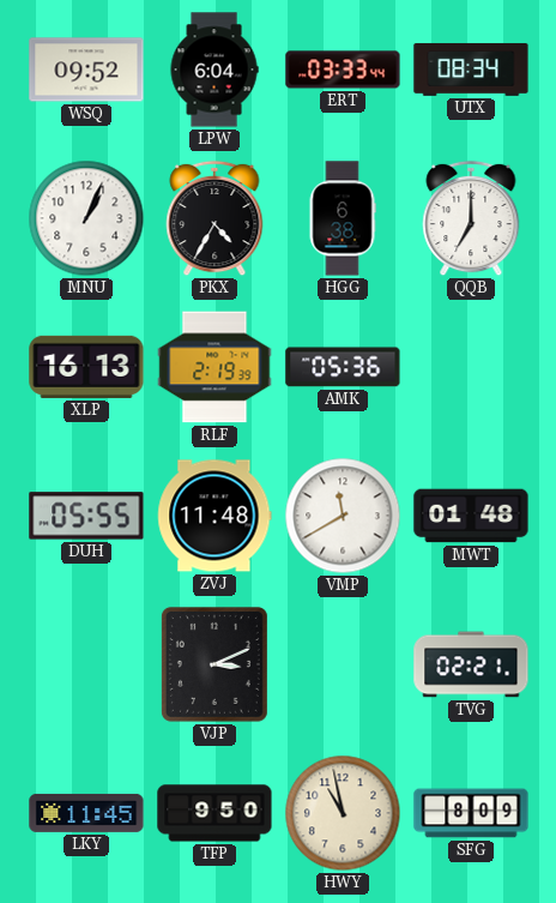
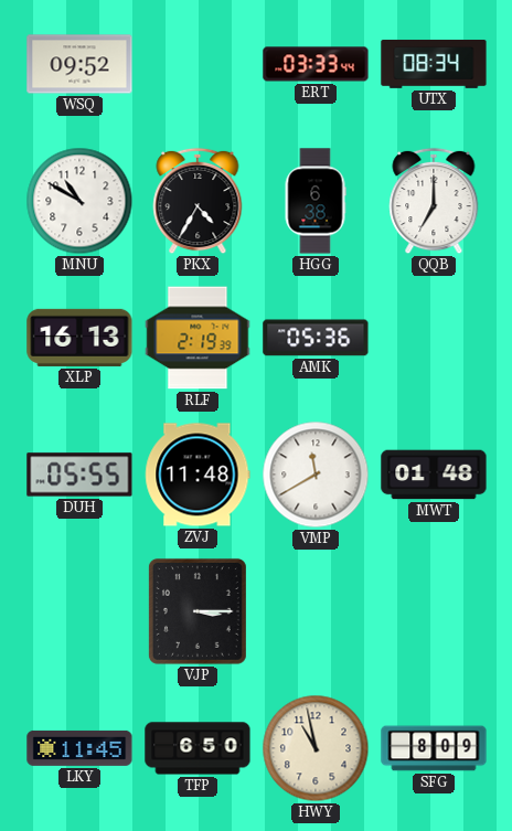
LPW: 6:04 -> none
MNU: 1:04 -> 10:50
VJP: 3:11 -> 3:15
TVG: 02:21 -> none
TFP: 9:50 -> 6:50
